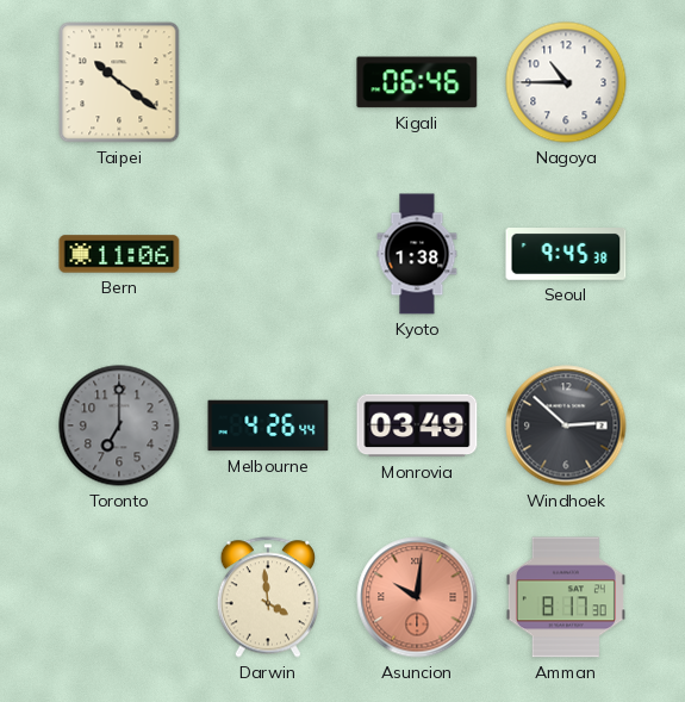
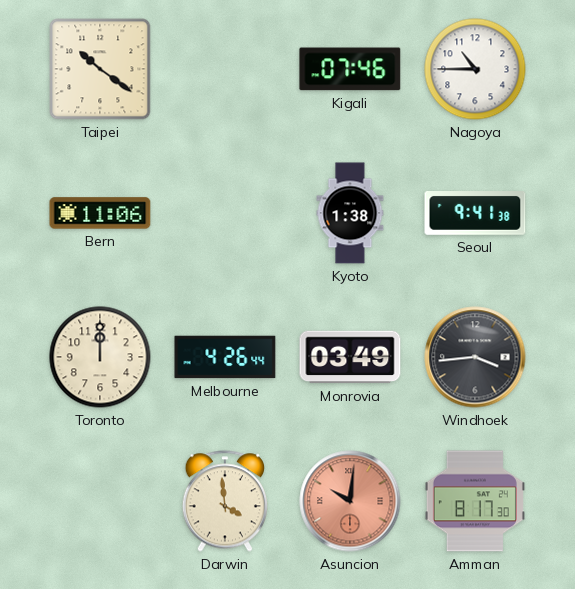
Kigali: 06:46 -> 07:46
Seoul: 9:45 -> 9:41
Toronto: 7:00 -> 12:00
Toronto dial: grey -> cream
Windhoek: 2:52 -> 3:44
